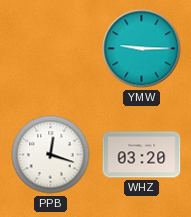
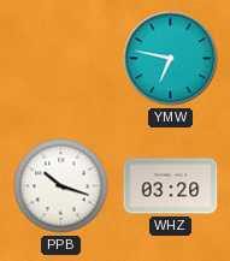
YMW: 9:15 -> 6:47
PPB: 12:18 -> 10:18
